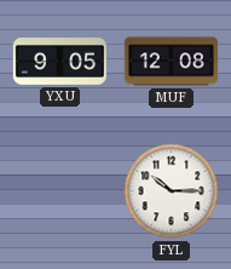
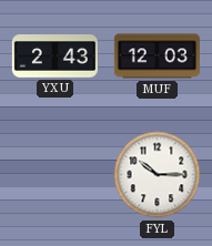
YXU: 9:05 -> 2:43
MUF: 12:08 -> 12:03
